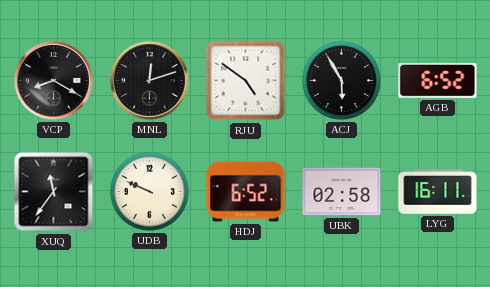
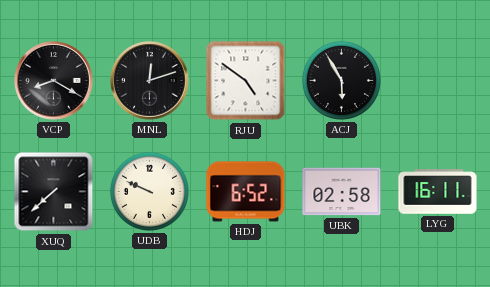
AGB: 6:52 -> none
XUQ: 11:36 -> 7:38
